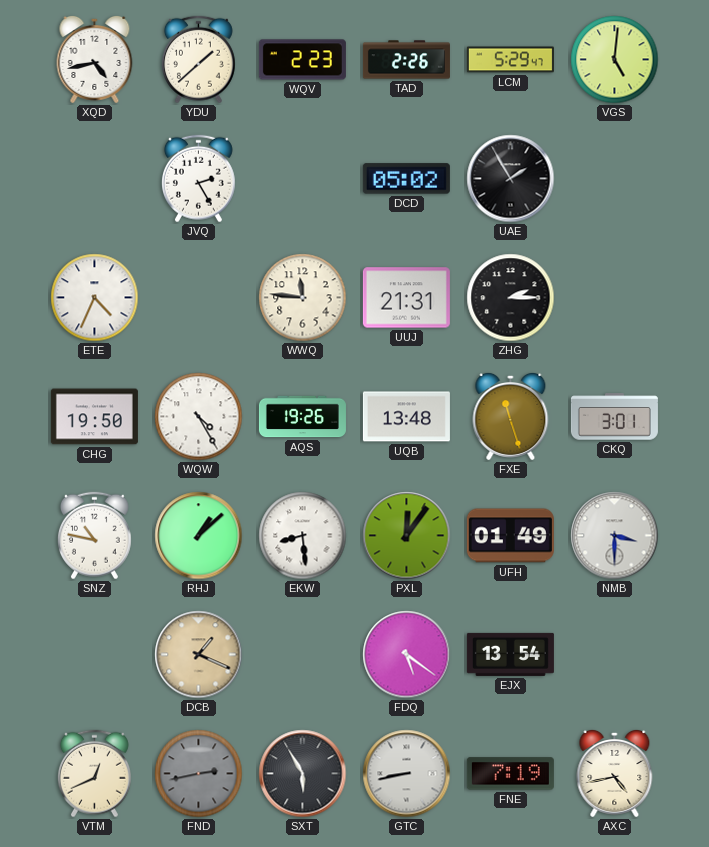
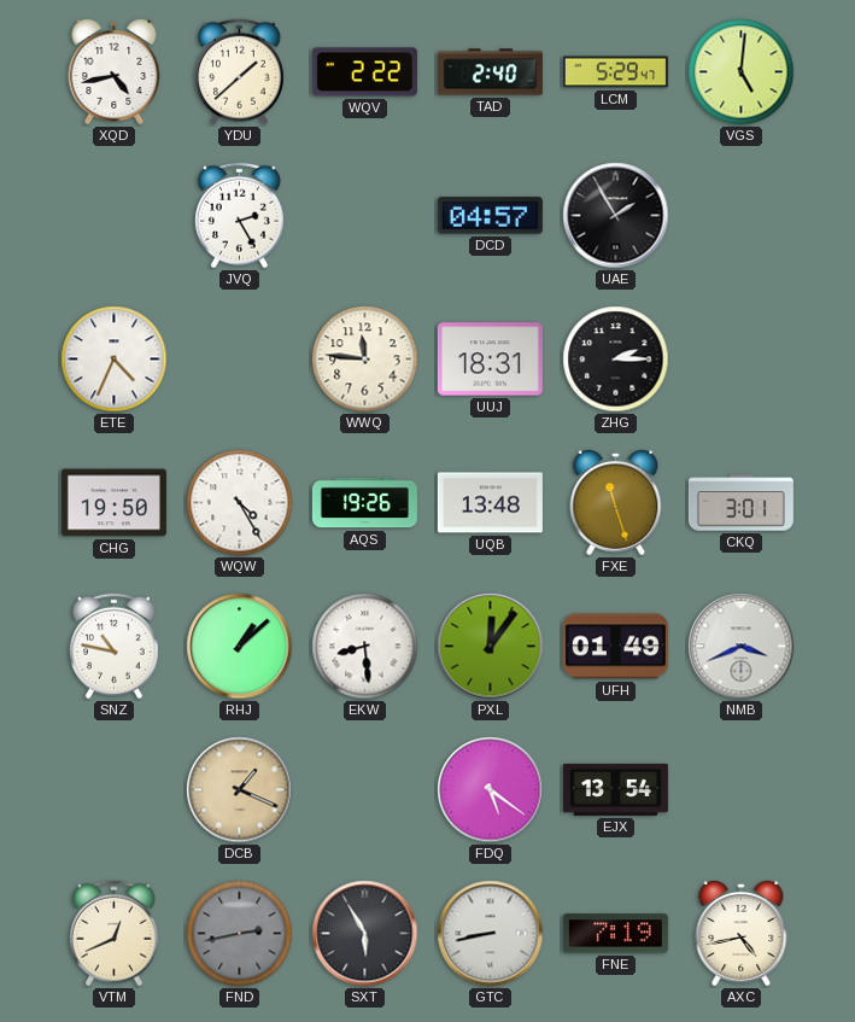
WQV: 2:23 -> 2:22
TAD: 2:26 -> 2:40
DCD: 05:02 -> 04:57
UUJ: 21:31 -> 18:31
NMB: 3:30 -> 3:41
